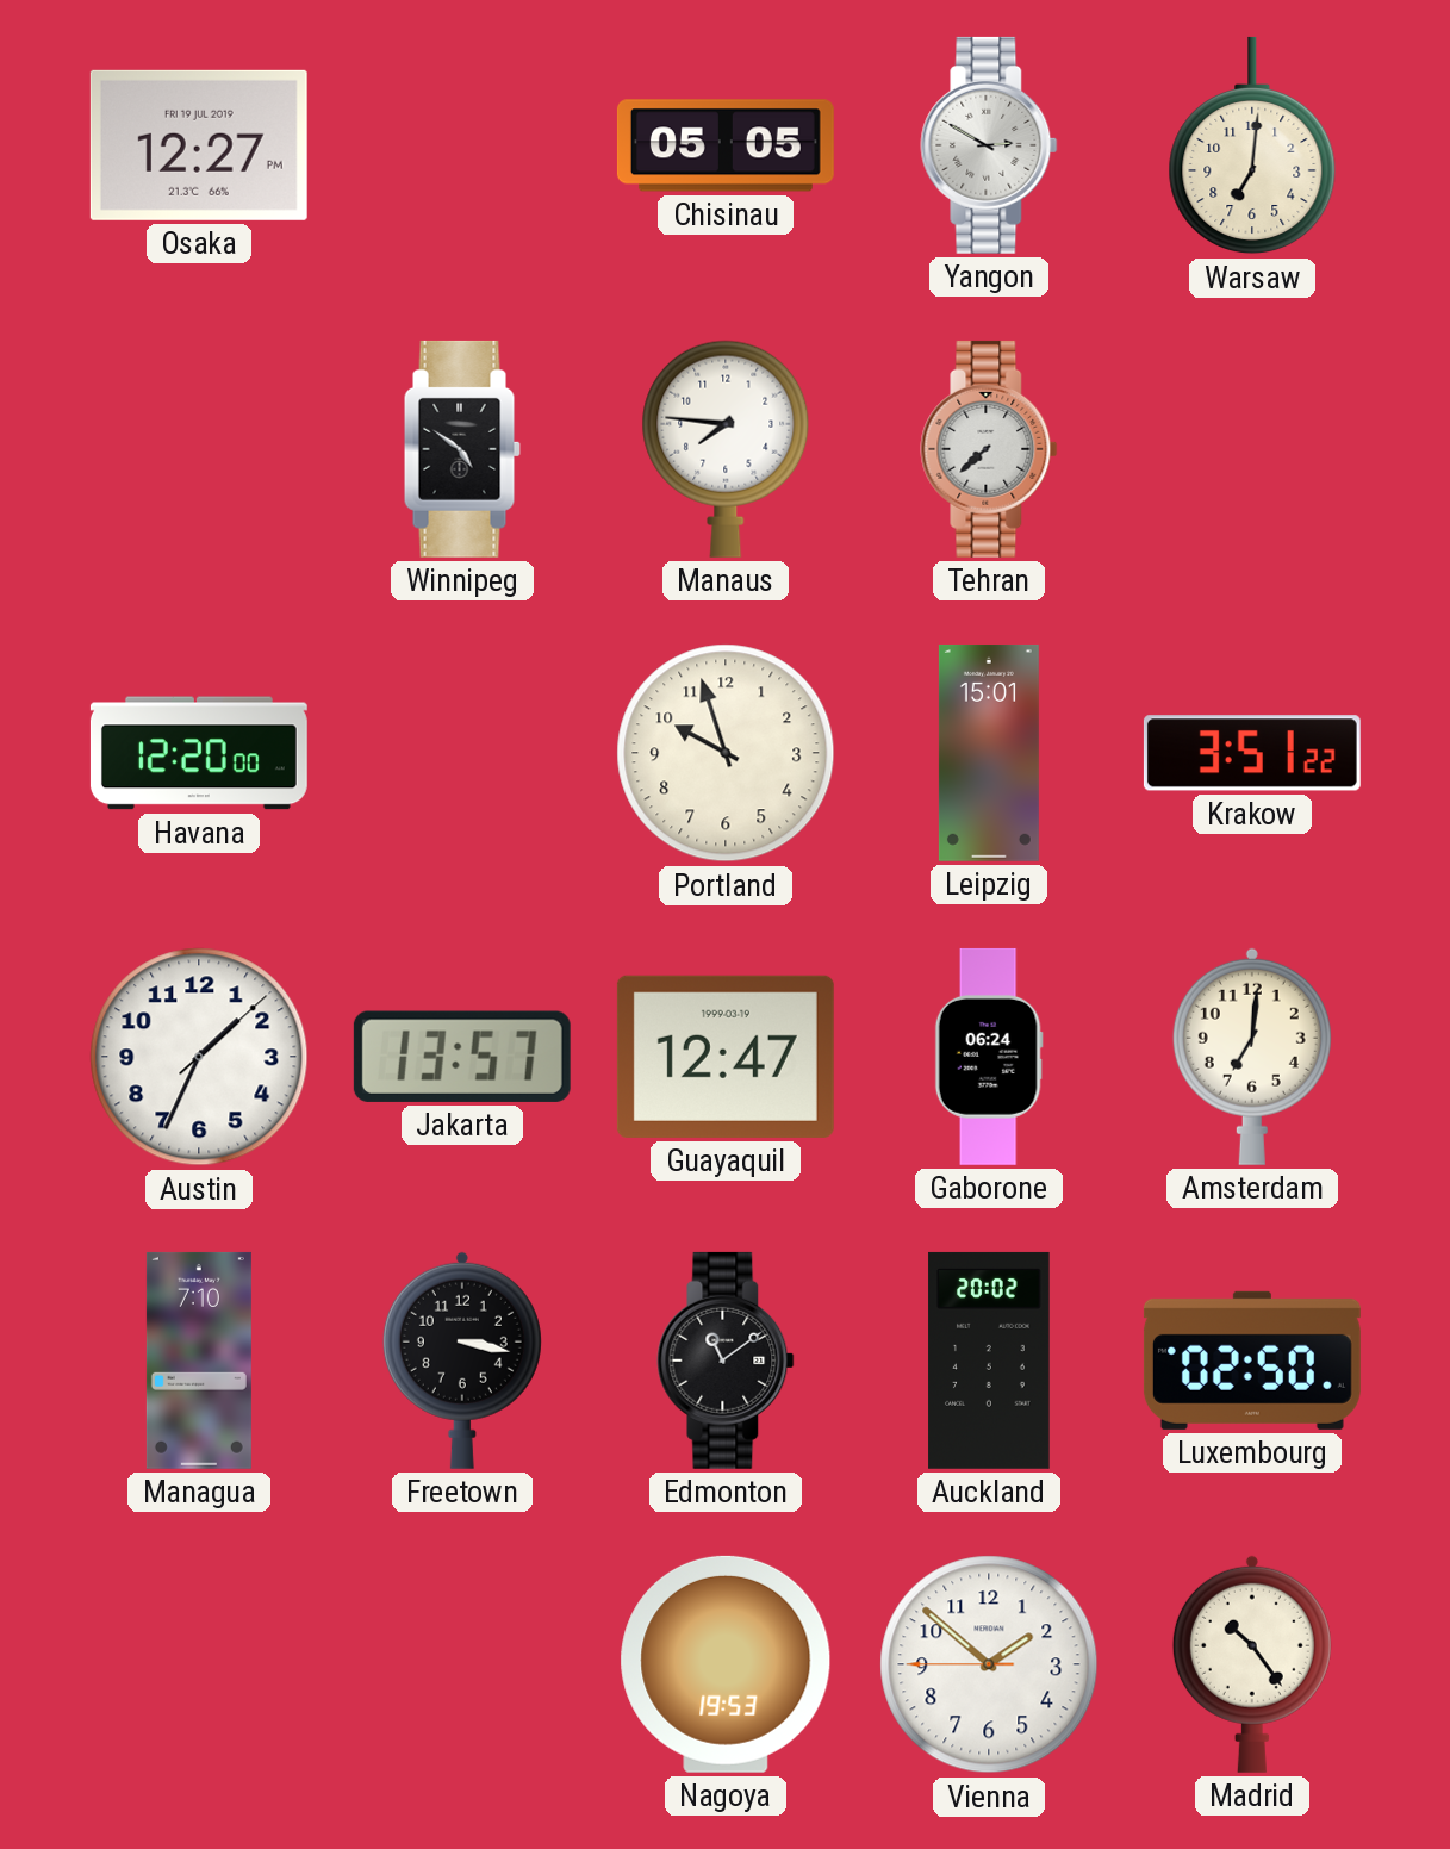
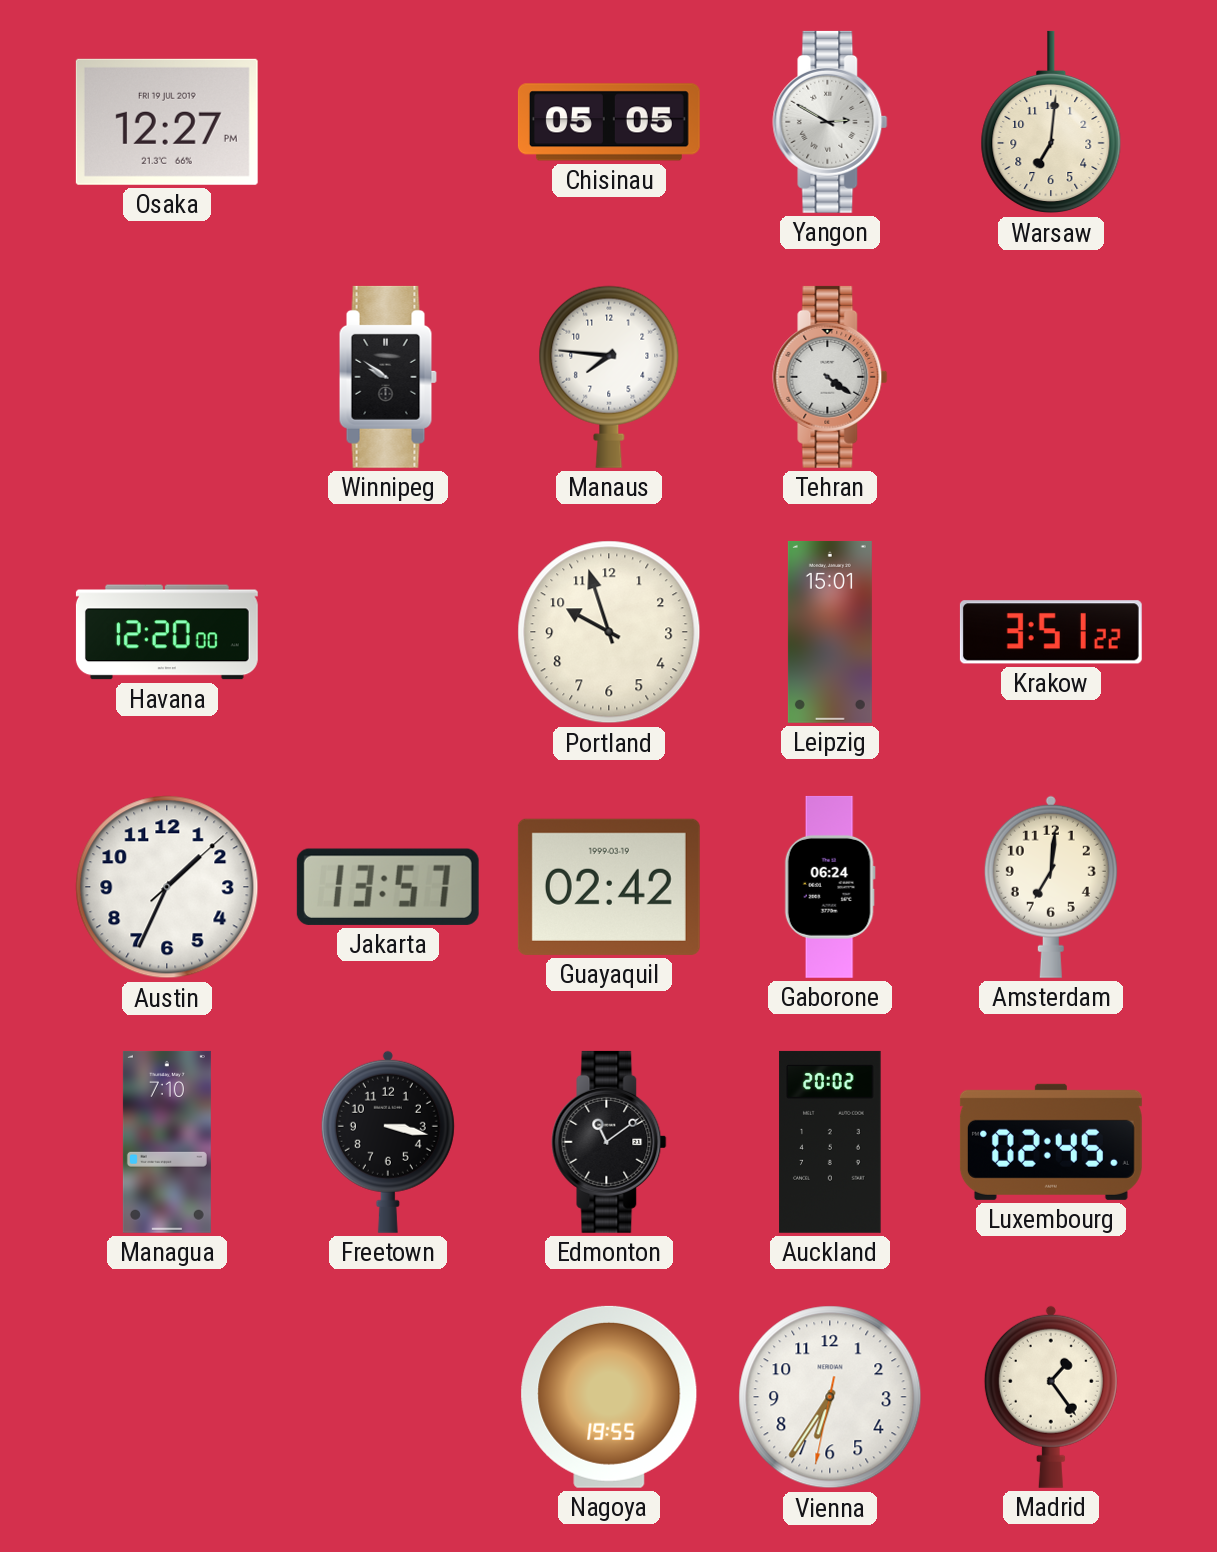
Winnipeg: 4:51 -> 9:51
Tehran: 7:38 -> 4:21
Guayaquil: 12:47 -> 02:42
Luxembourg: 02:50 -> 02:45
Nagoya: 19:53 -> 19:55
Vienna: 1:51 -> 6:35
Madrid: 10:24 -> 1:24
